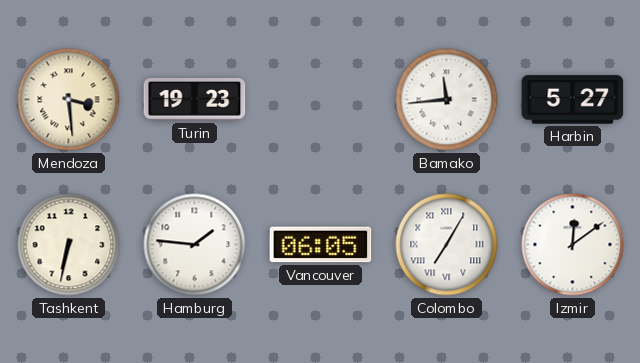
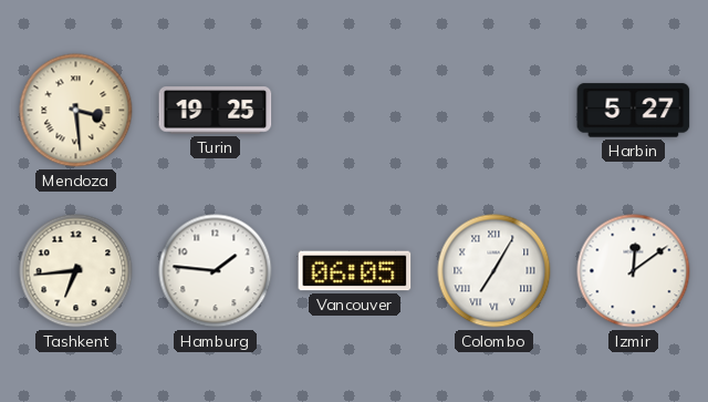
Turin: 19:23 -> 19:25
Bamako: 11:44 -> none
Tashkent: 6:32 -> 6:44
